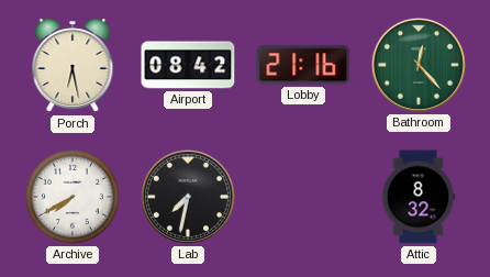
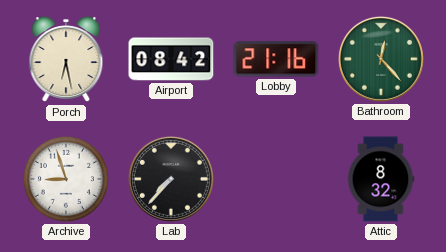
Archive: 7:40 -> 8:57
Lab: 7:32 -> 7:37
